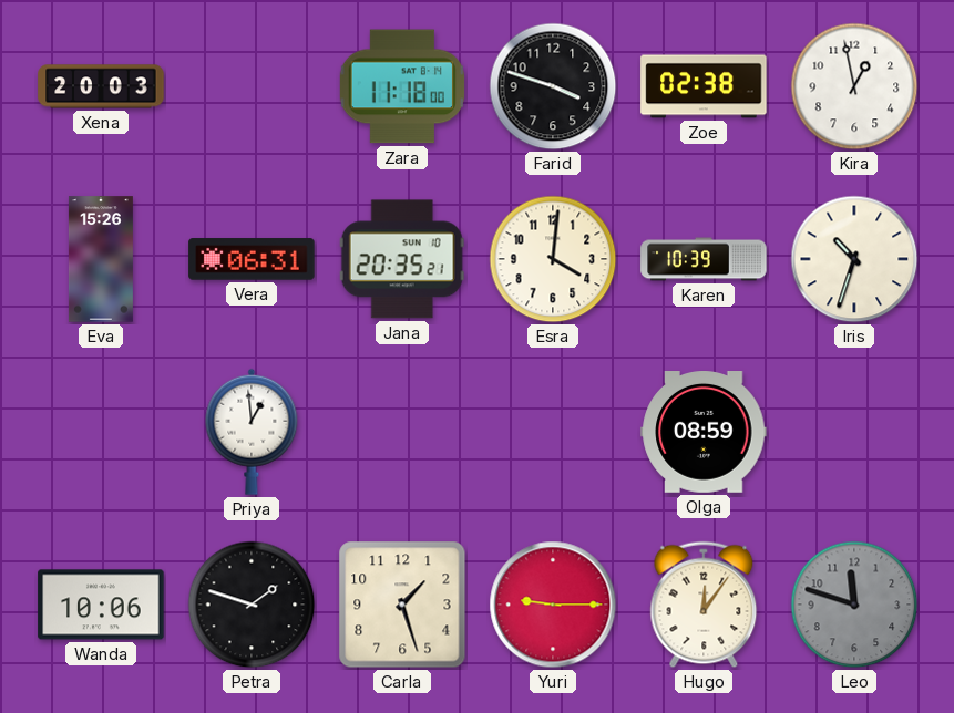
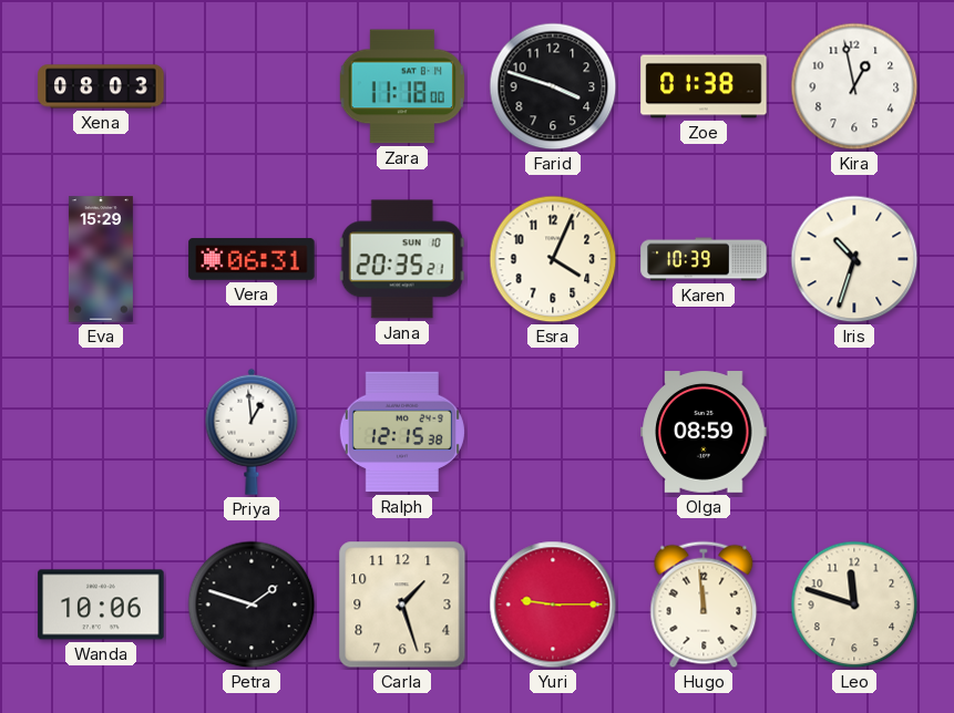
Xena: 20:03 -> 08:03
Zoe: 02:38 -> 01:38
Eva: 15:26 -> 15:29
Esra: 4:01 -> 4:04
Ralph: none -> 12:15
Hugo: 12:06 -> 11:59
Leo dial: grey -> cream
